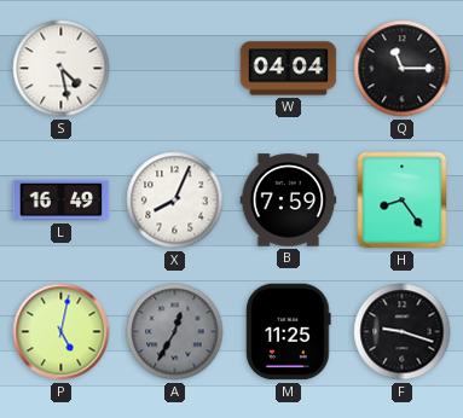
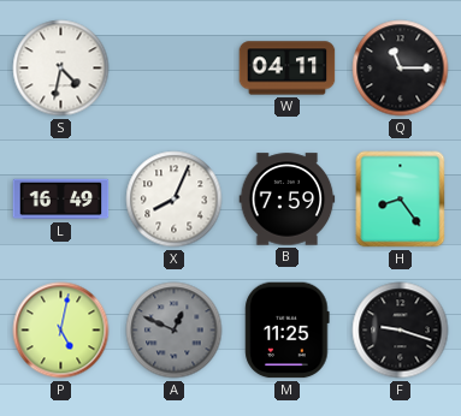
S: 4:28 -> 4:32
W: 04:04 -> 04:11
A: 12:35 -> 12:49
